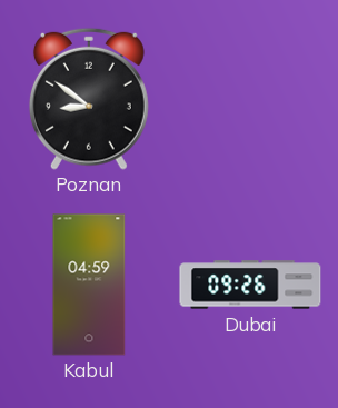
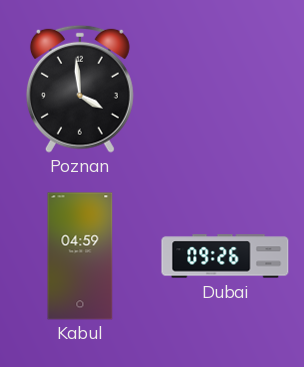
Poznan: 8:51 -> 3:59
